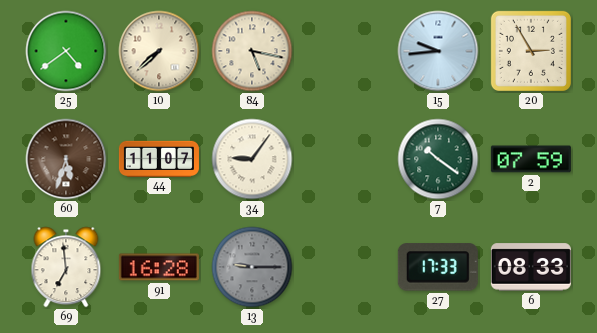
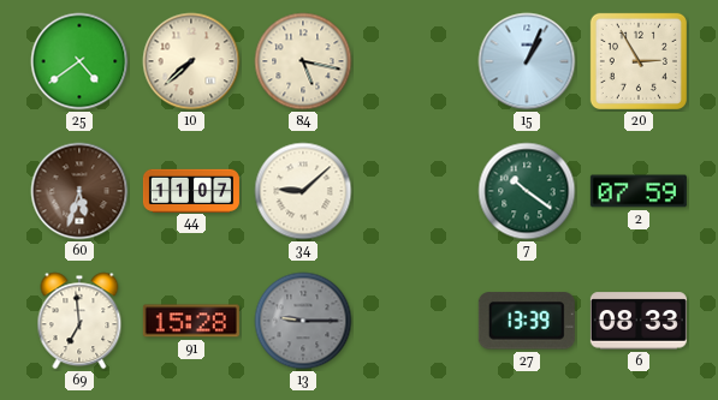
15: 9:44 -> 1:04
34: 9:06 -> 9:08
91: 16:28 -> 15:28
27: 17:33 -> 13:39
